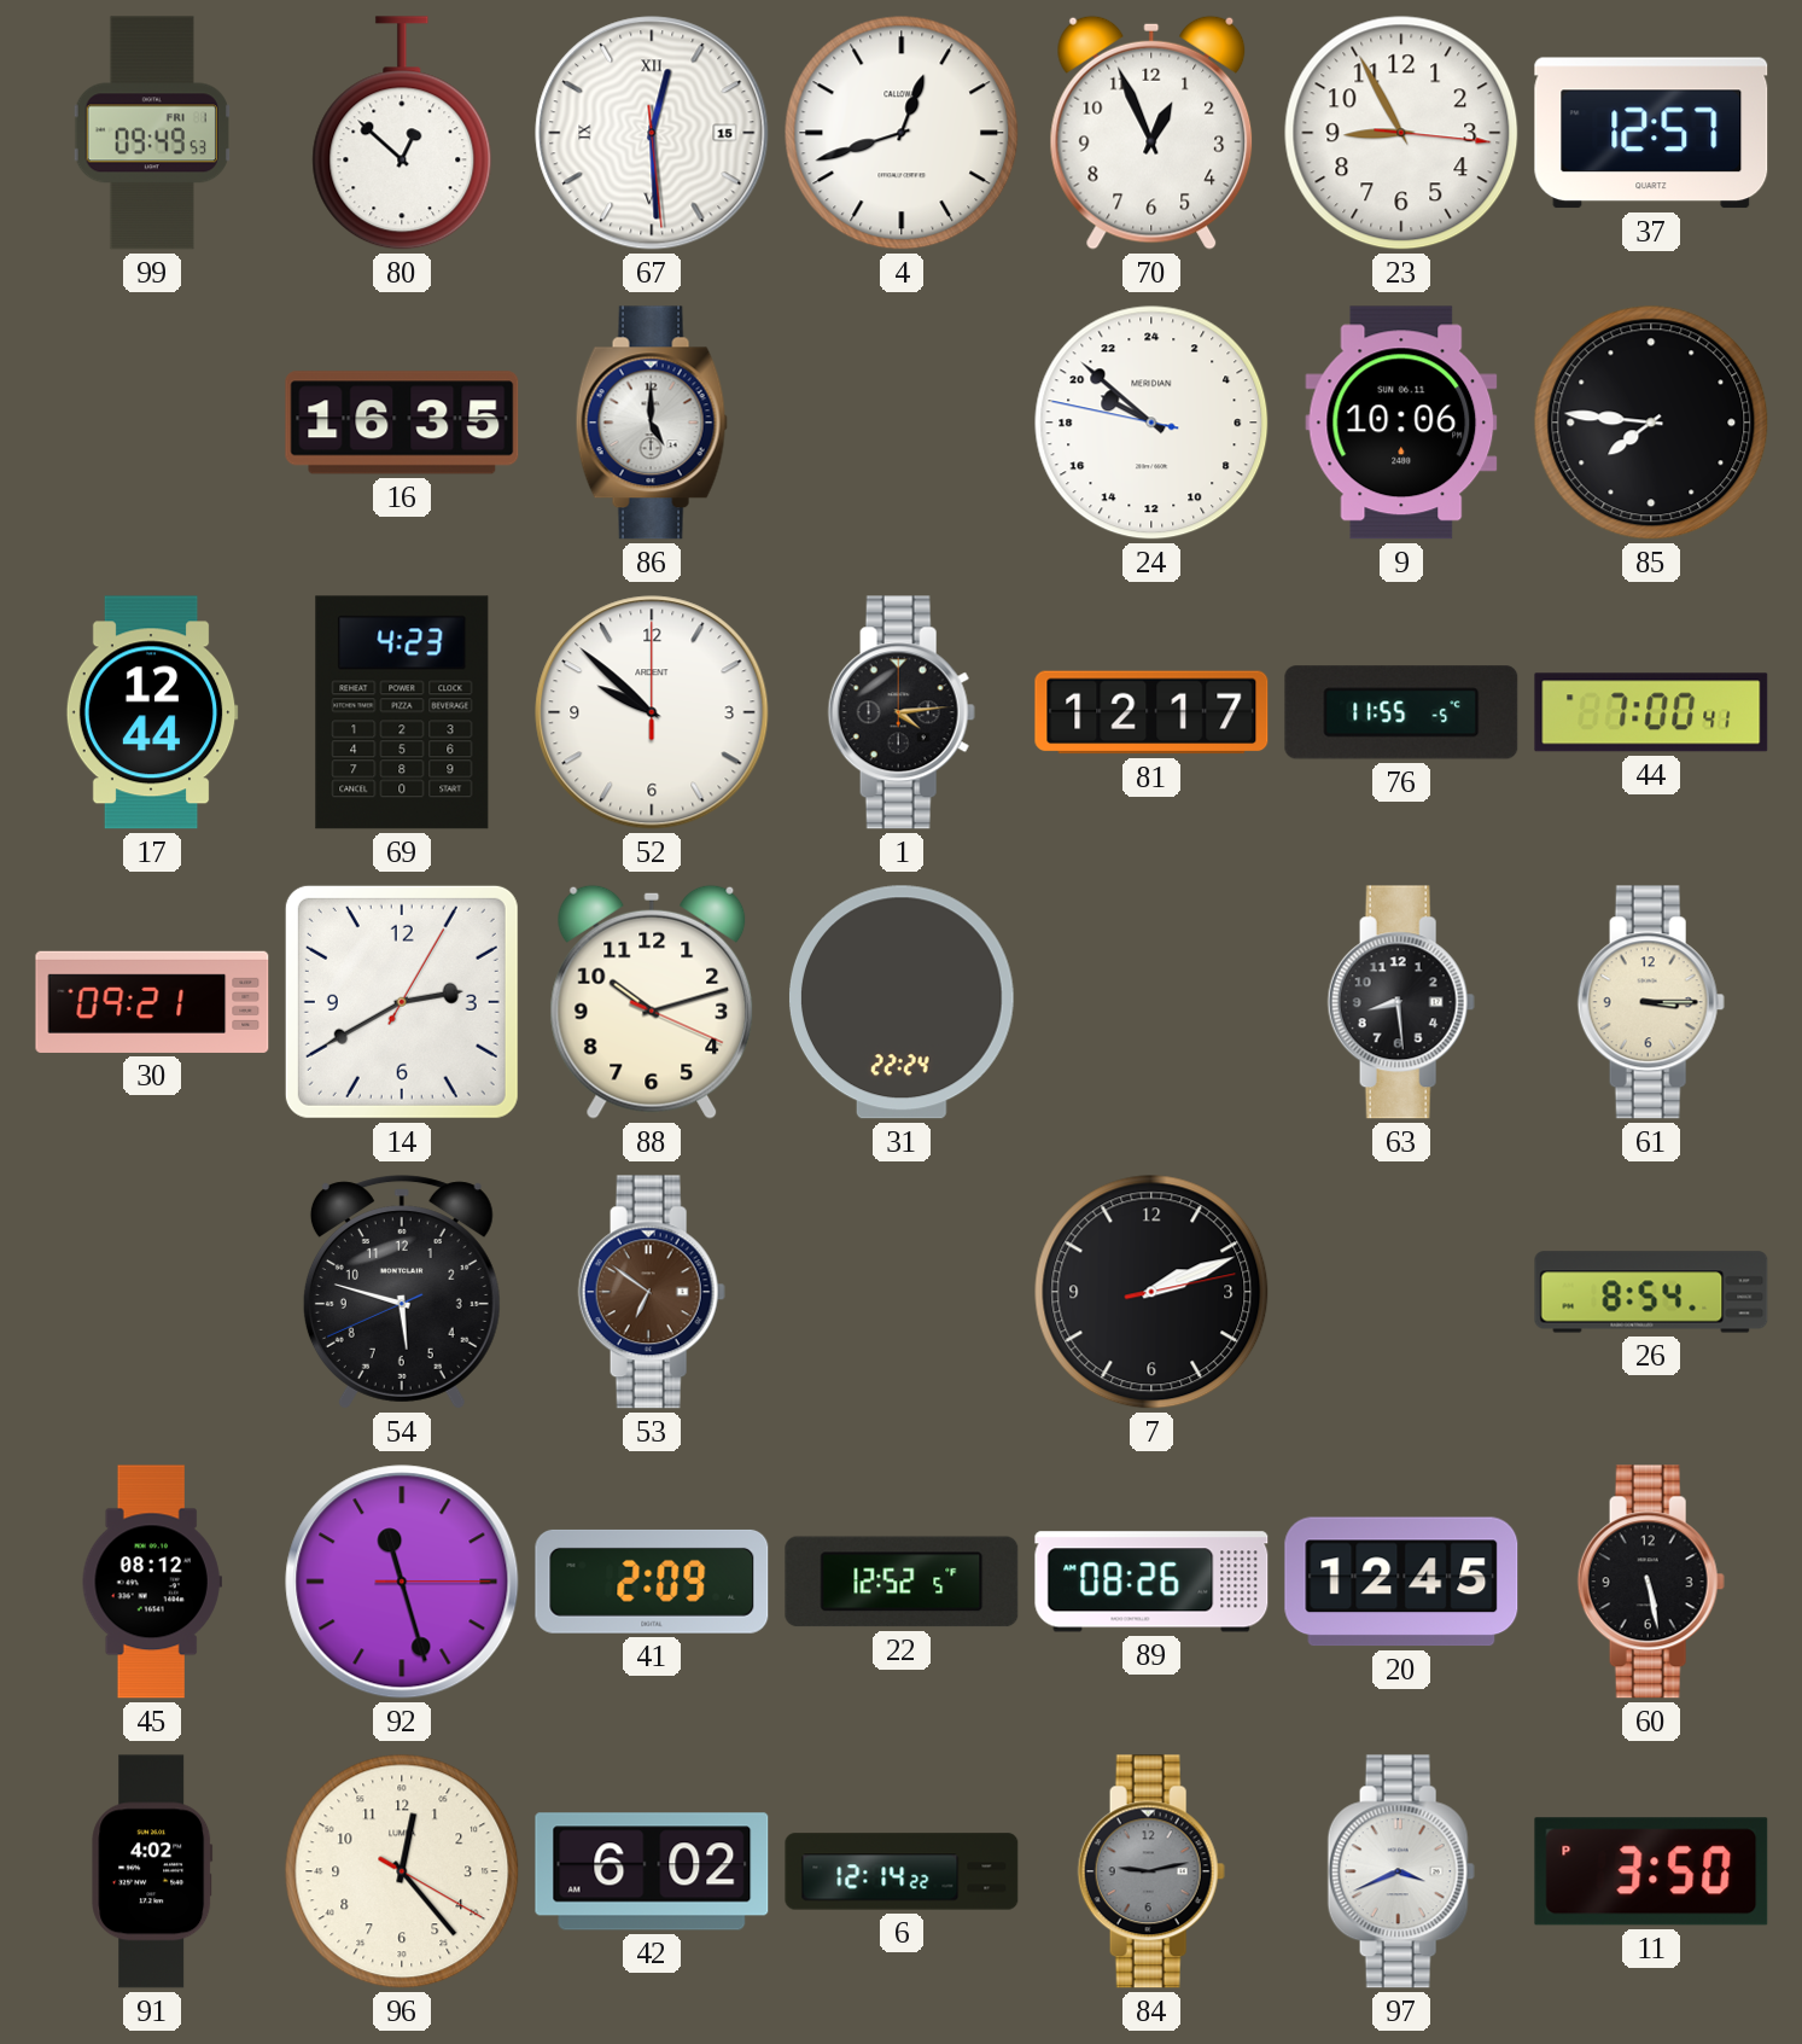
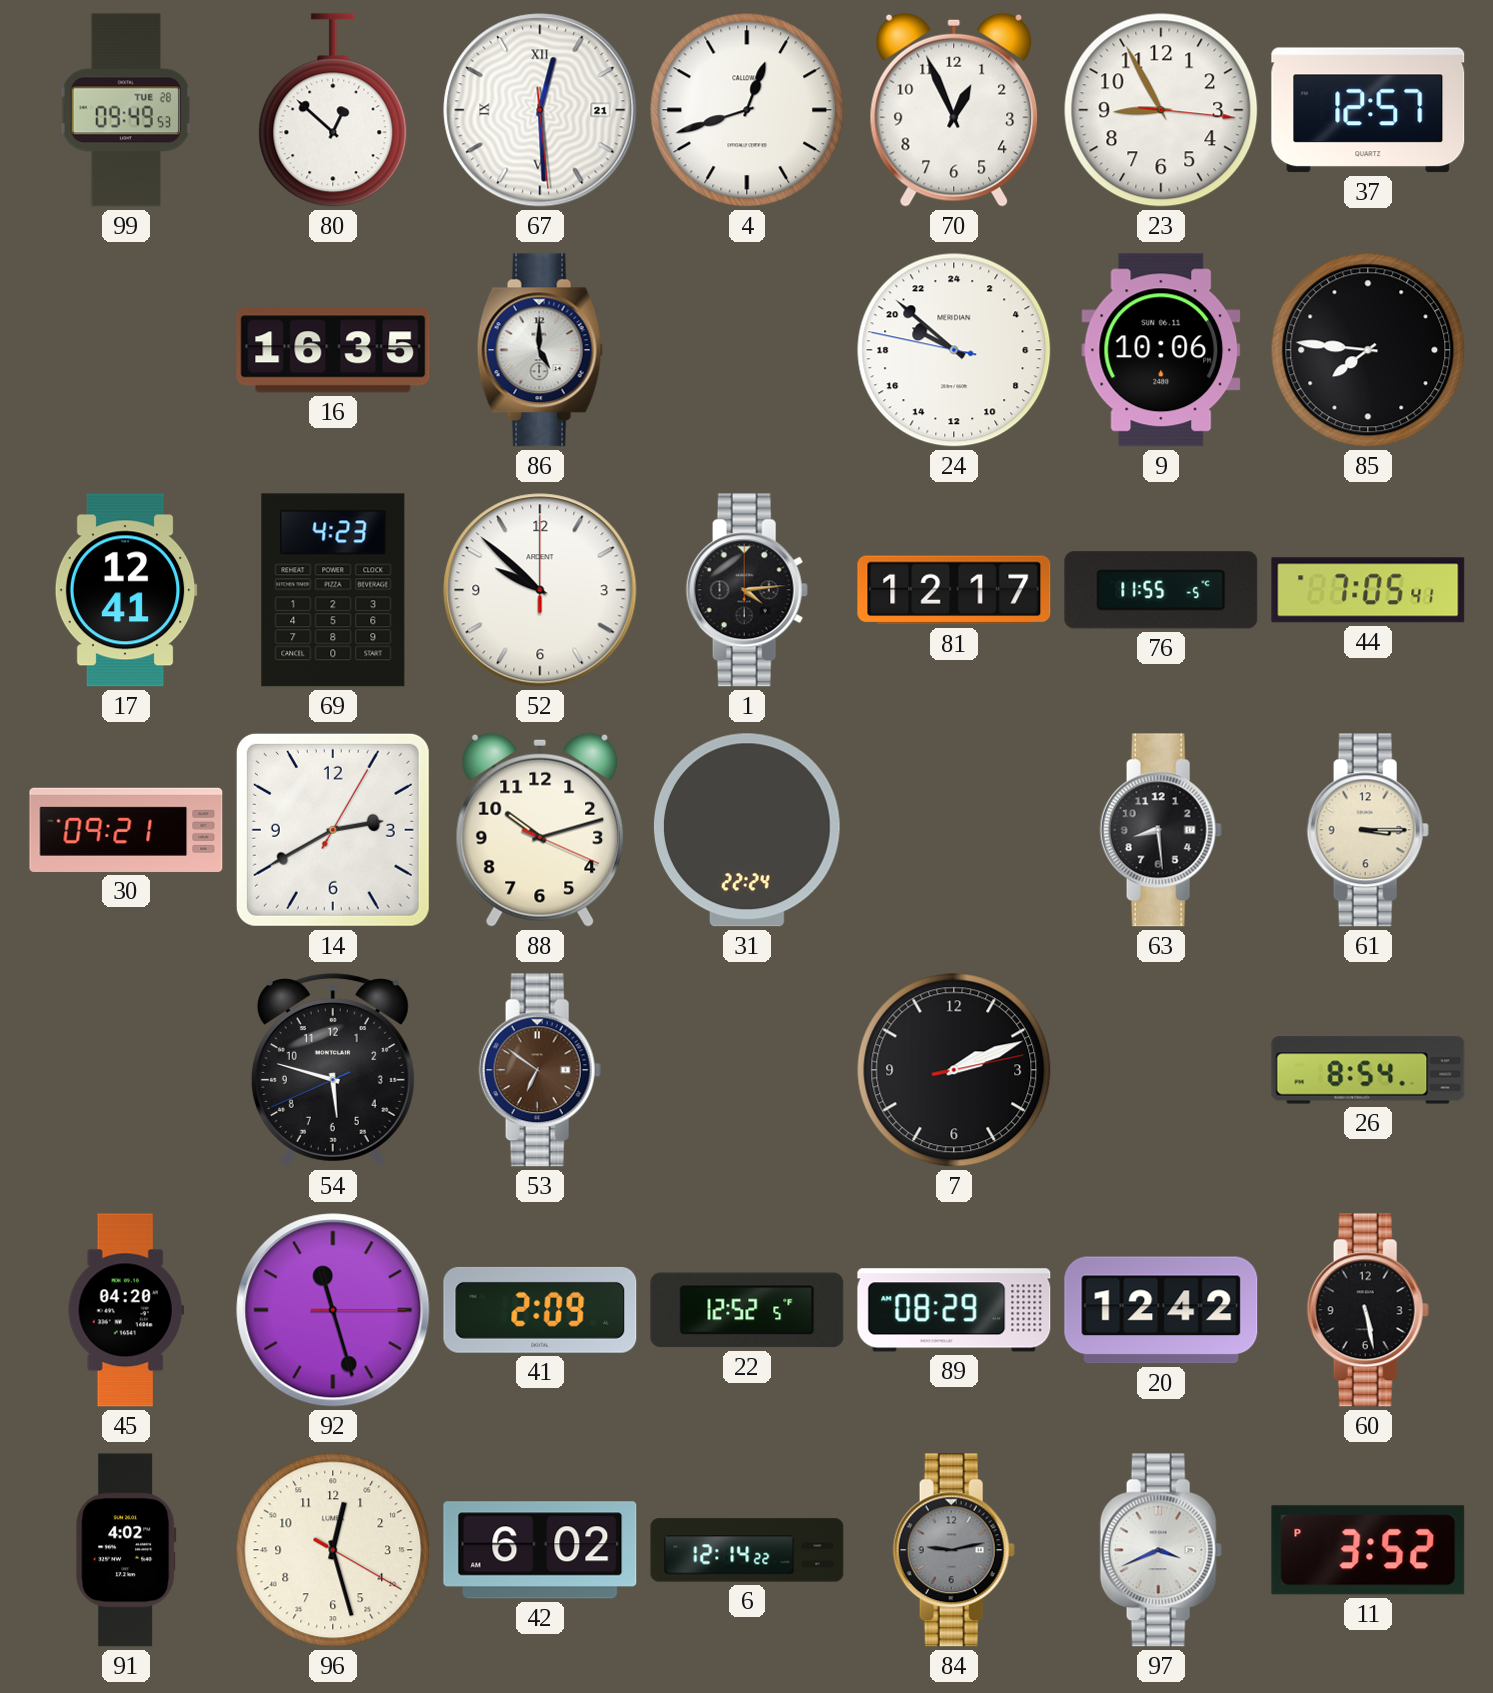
99 date: FRI 1 -> TUE 28
67 date: 15 -> 21
17: 12:44 -> 12:41
44: 7:00 -> 7:05
45: 08:12 -> 04:20
89: 08:26 -> 08:29
20: 12:45 -> 12:42
96: 12:23 -> 12:27
11: 3:50 -> 3:52
